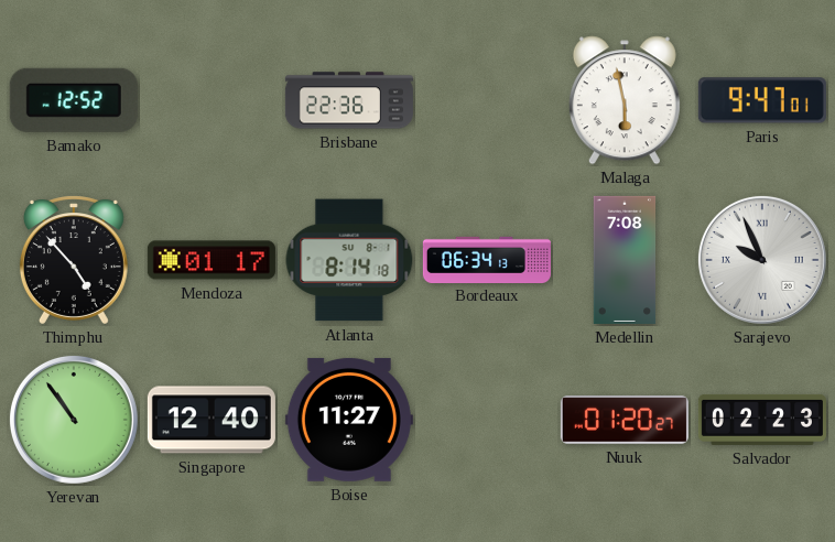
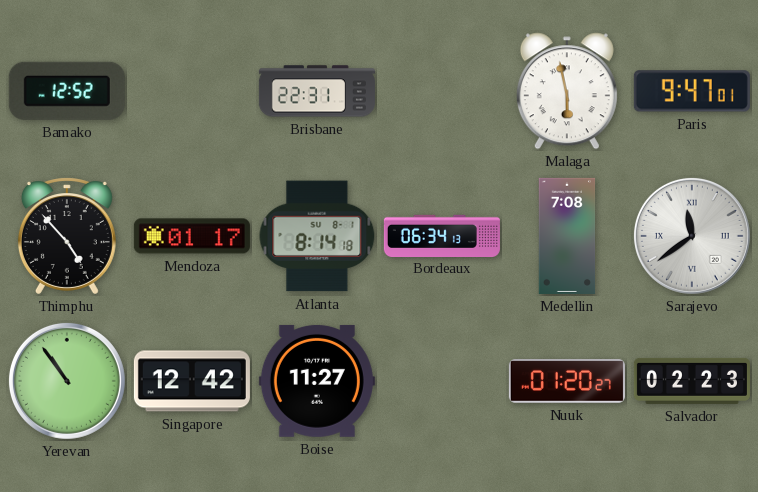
Brisbane: 22:36 -> 22:31
Sarajevo: 9:56 -> 11:39
Singapore: 12:40 -> 12:42
